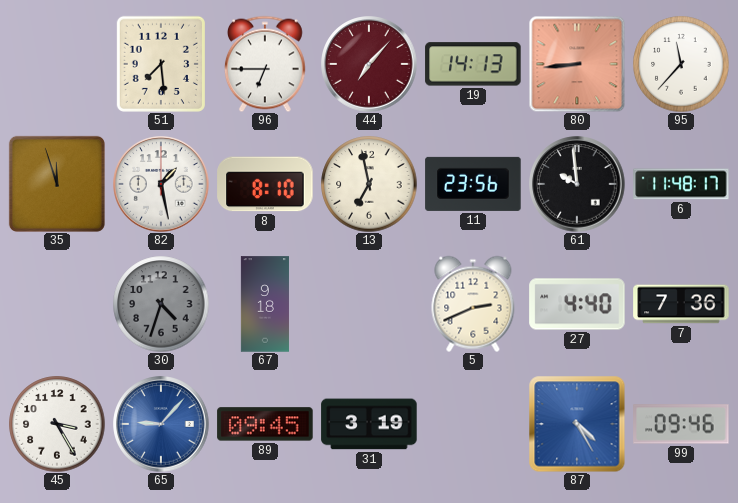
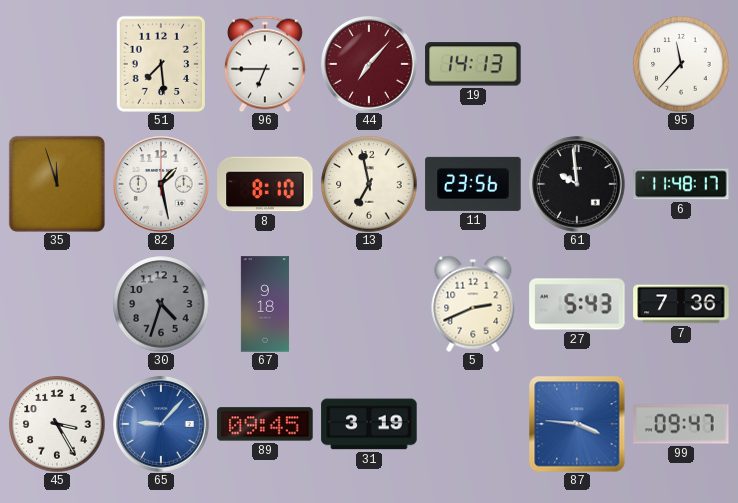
80: 8:44 -> none
27: 4:40 -> 5:43
87: 4:25 -> 3:46
99: 09:46 -> 09:47
